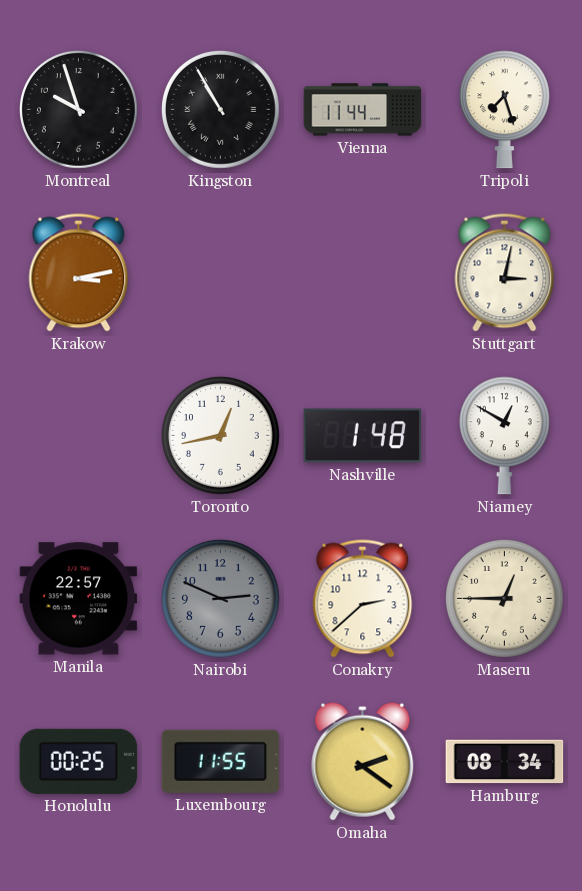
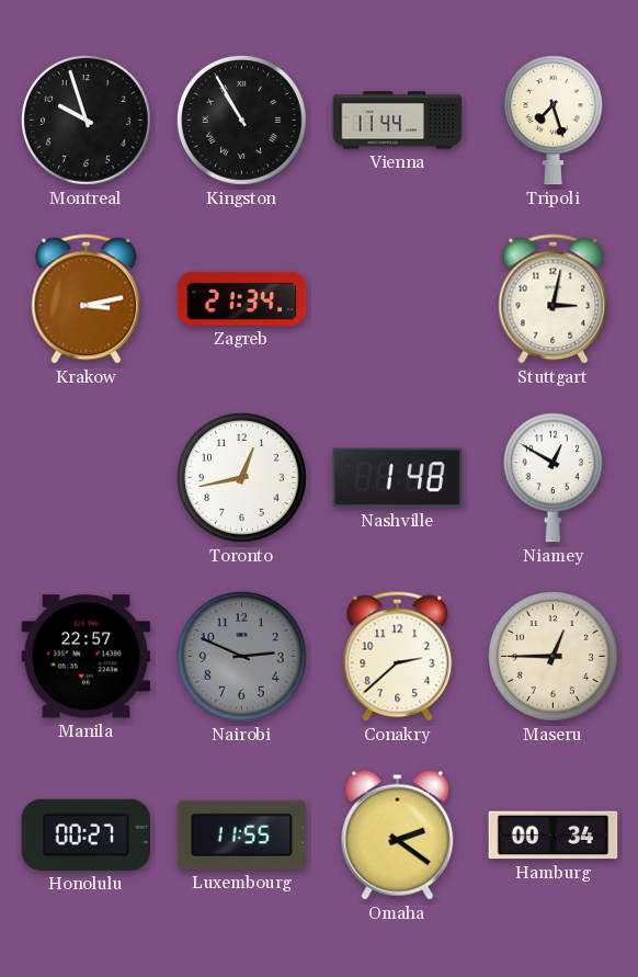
Zagreb: none -> 21:34
Honolulu: 00:25 -> 00:27
Hamburg: 08:34 -> 00:34
